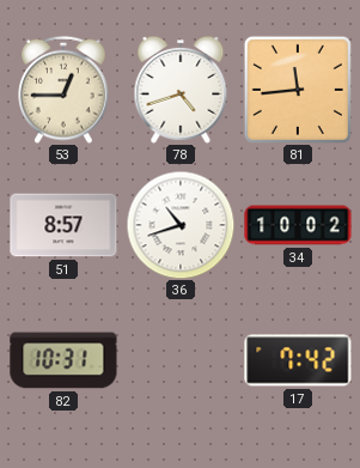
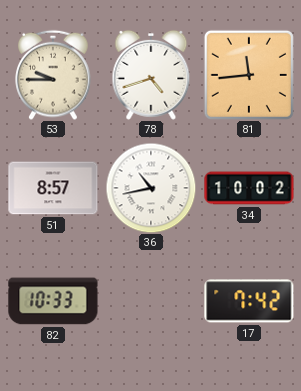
53: 12:45 -> 9:45
36: 10:42 -> 10:43
82: 10:31 -> 10:33
